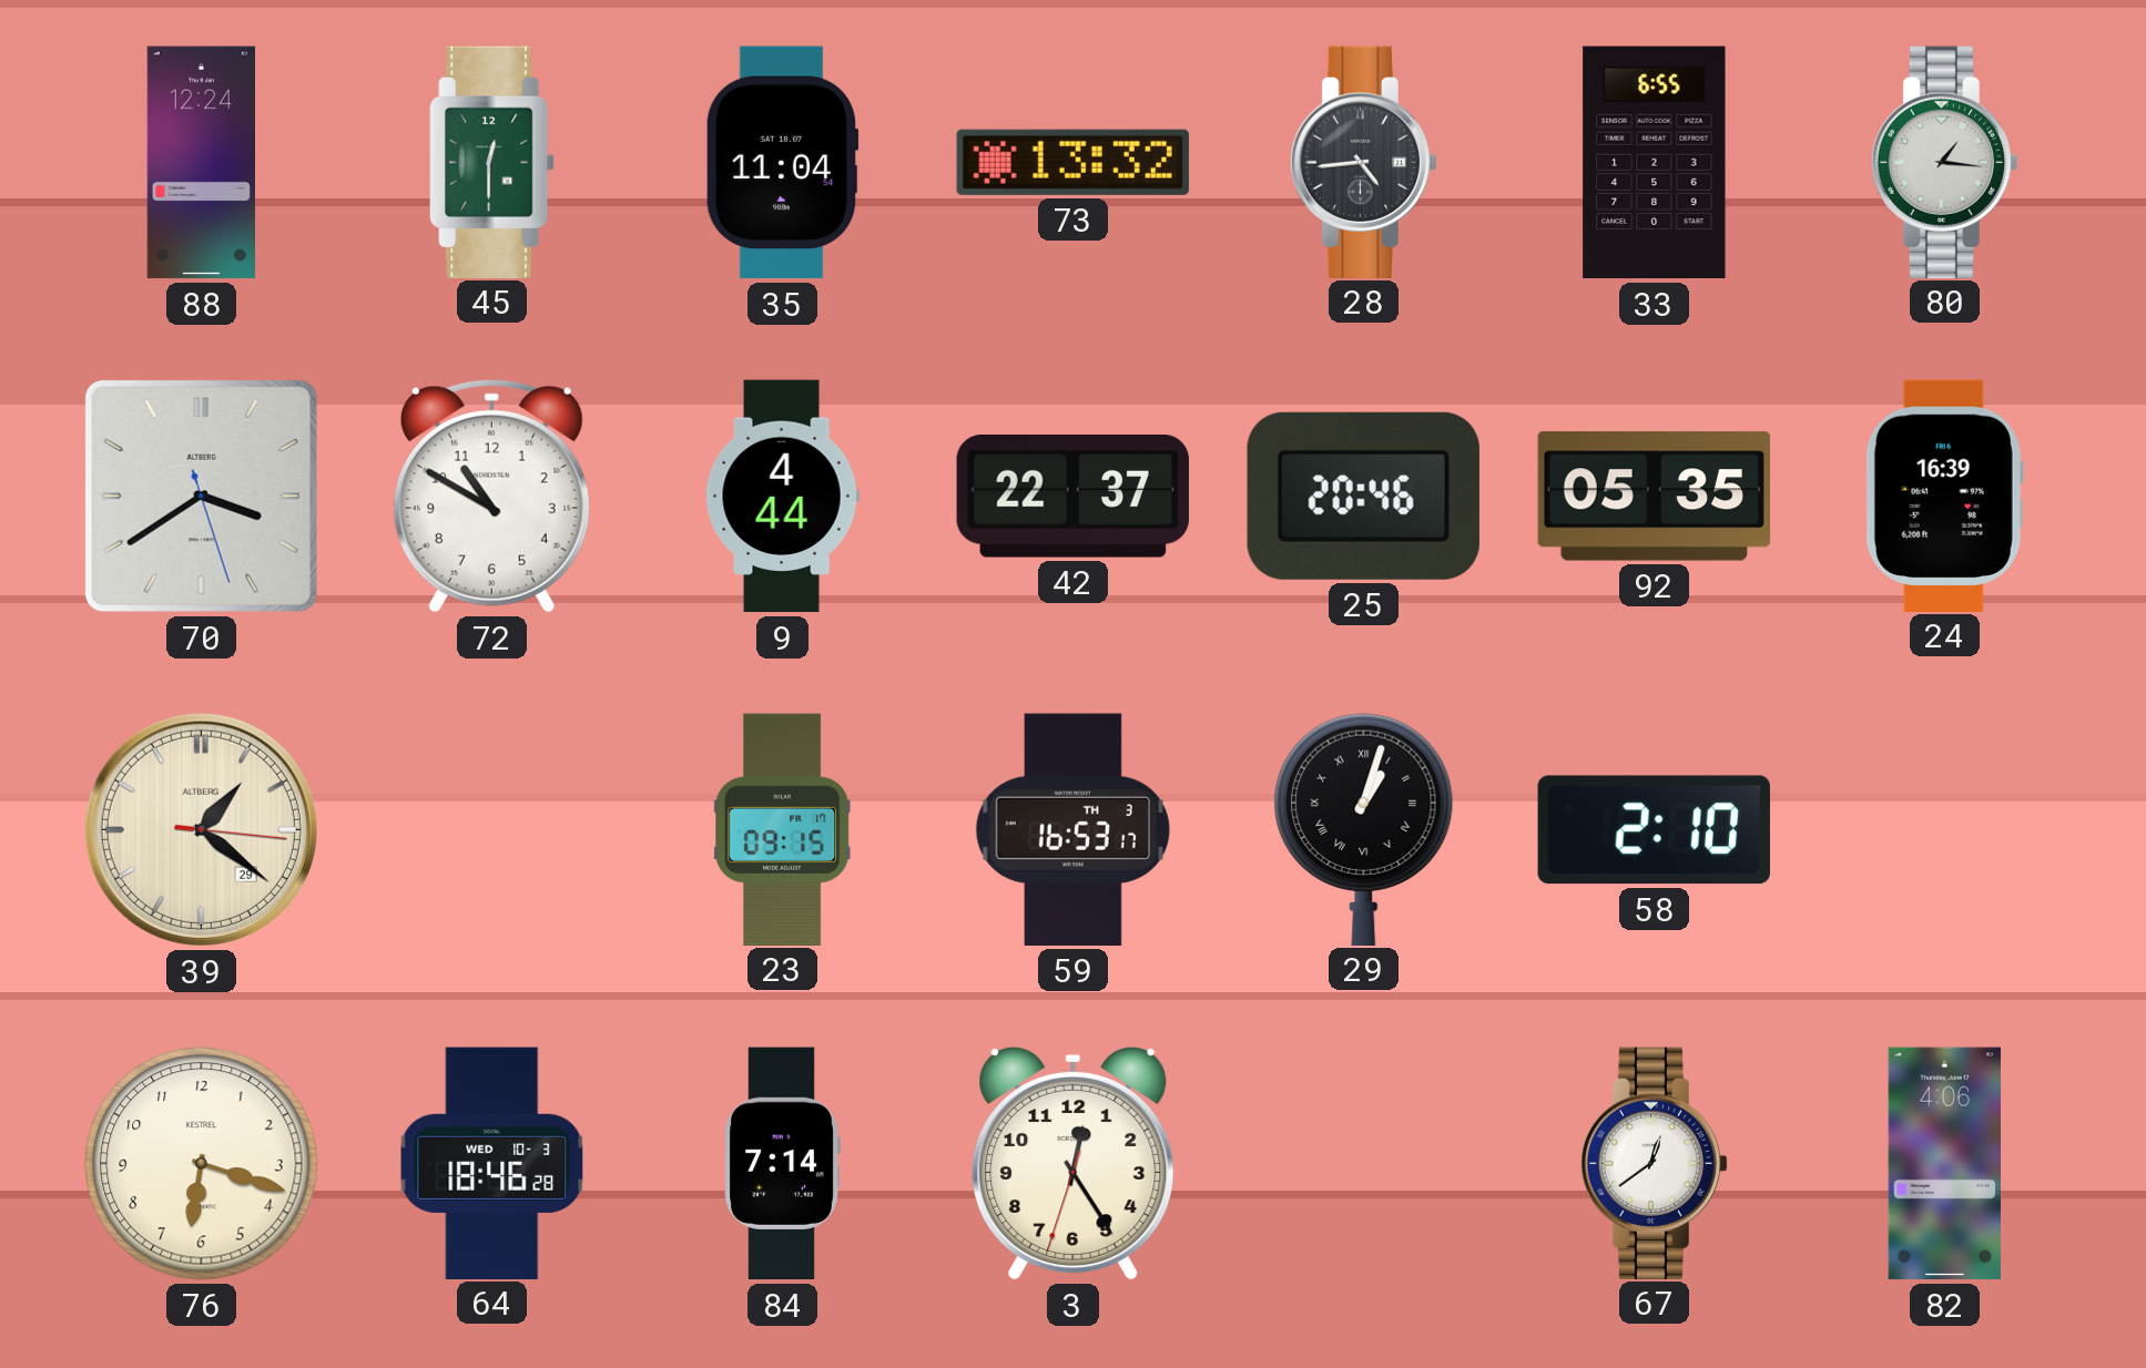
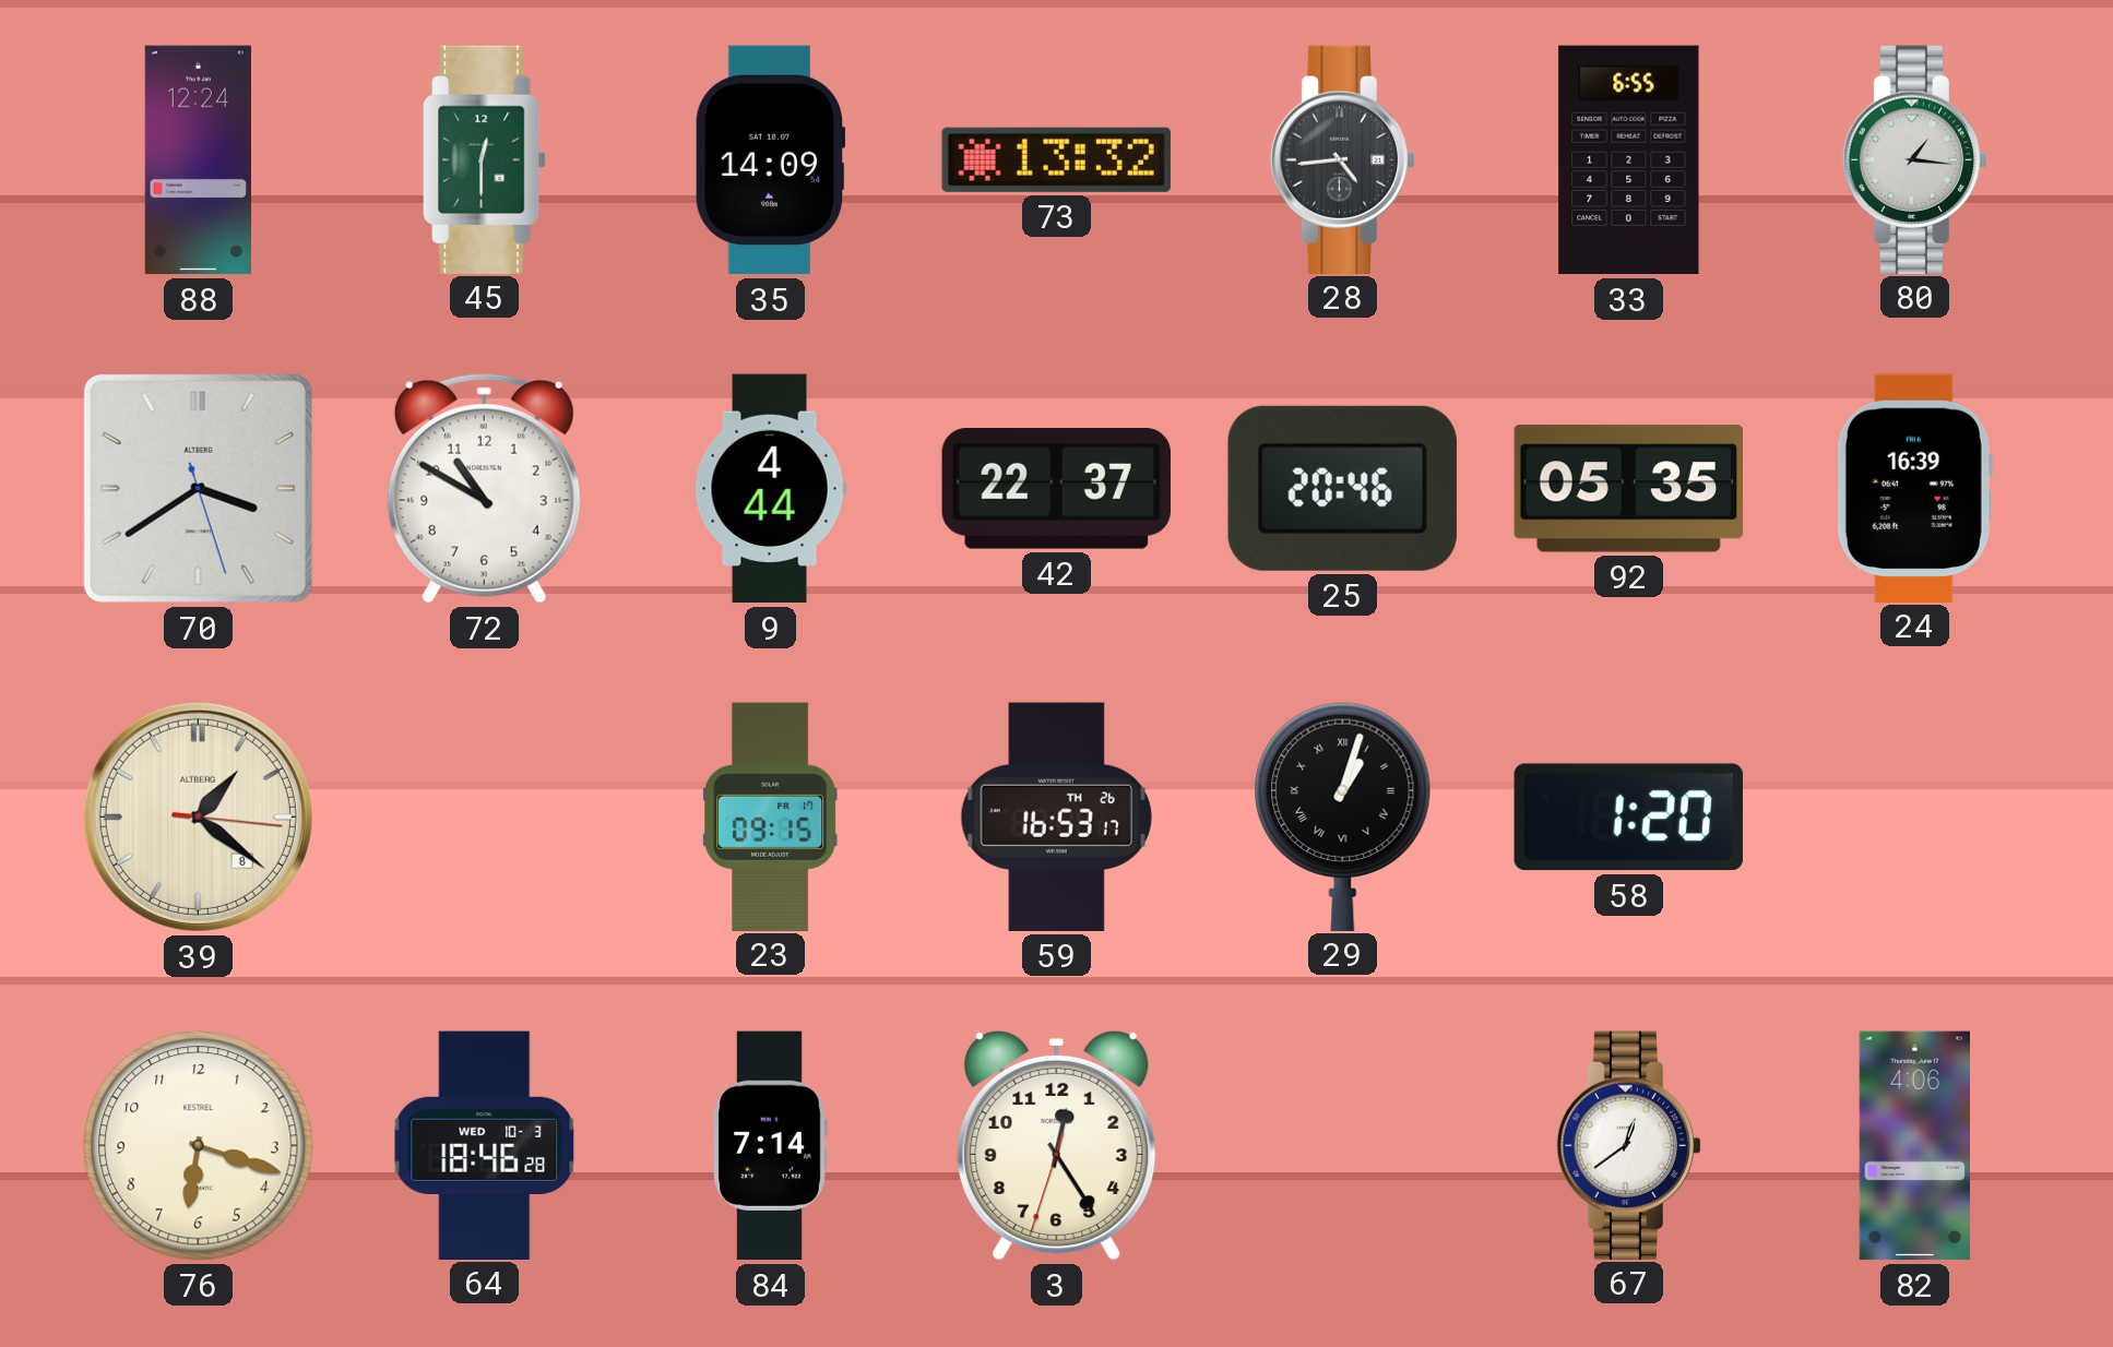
35: 11:04 -> 14:09
39 date: 29 -> 8
59 date: TH 3 -> TH 26
58: 2:10 -> 1:20
